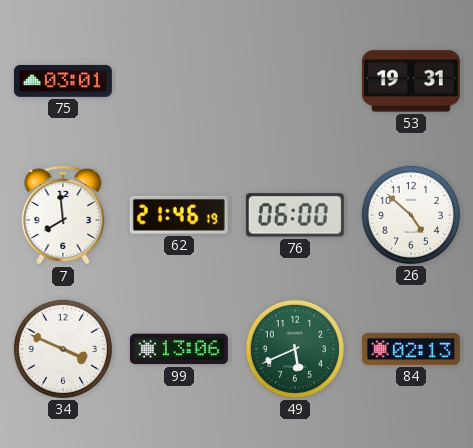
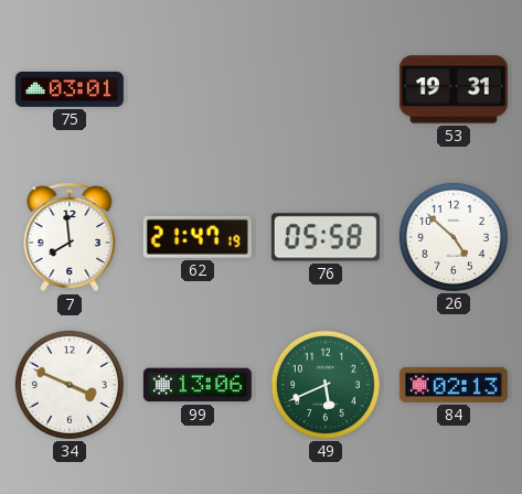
62: 21:46 -> 21:47
76: 06:00 -> 05:58
